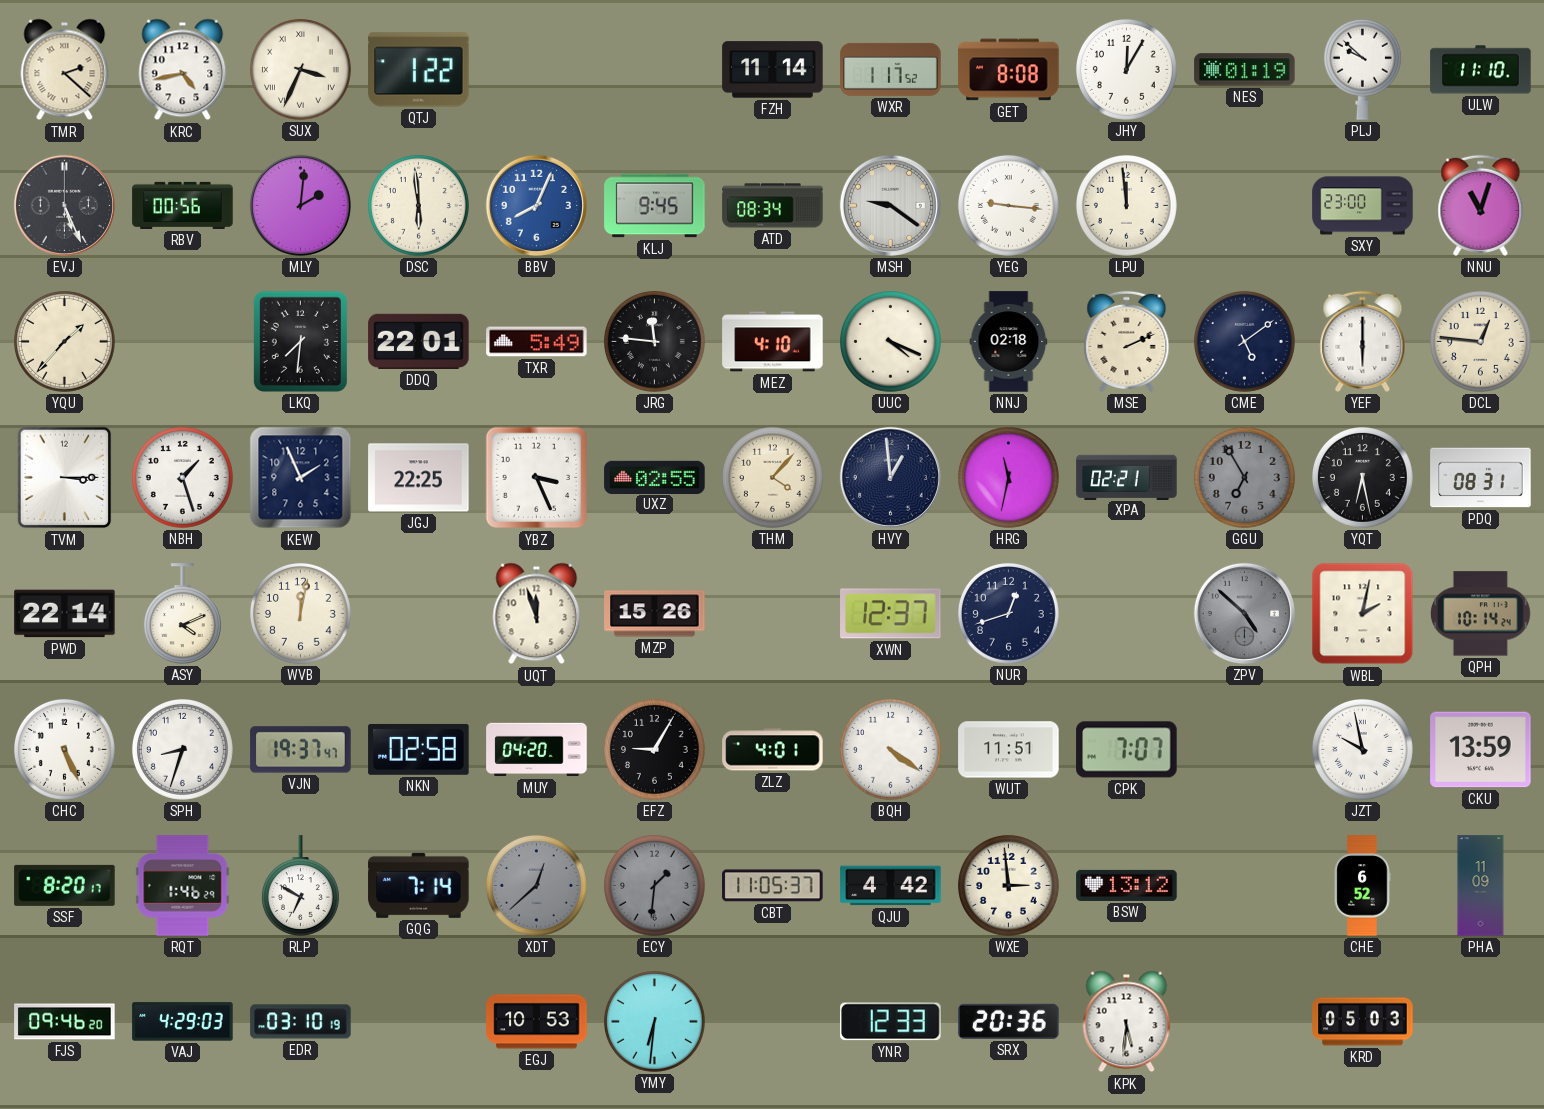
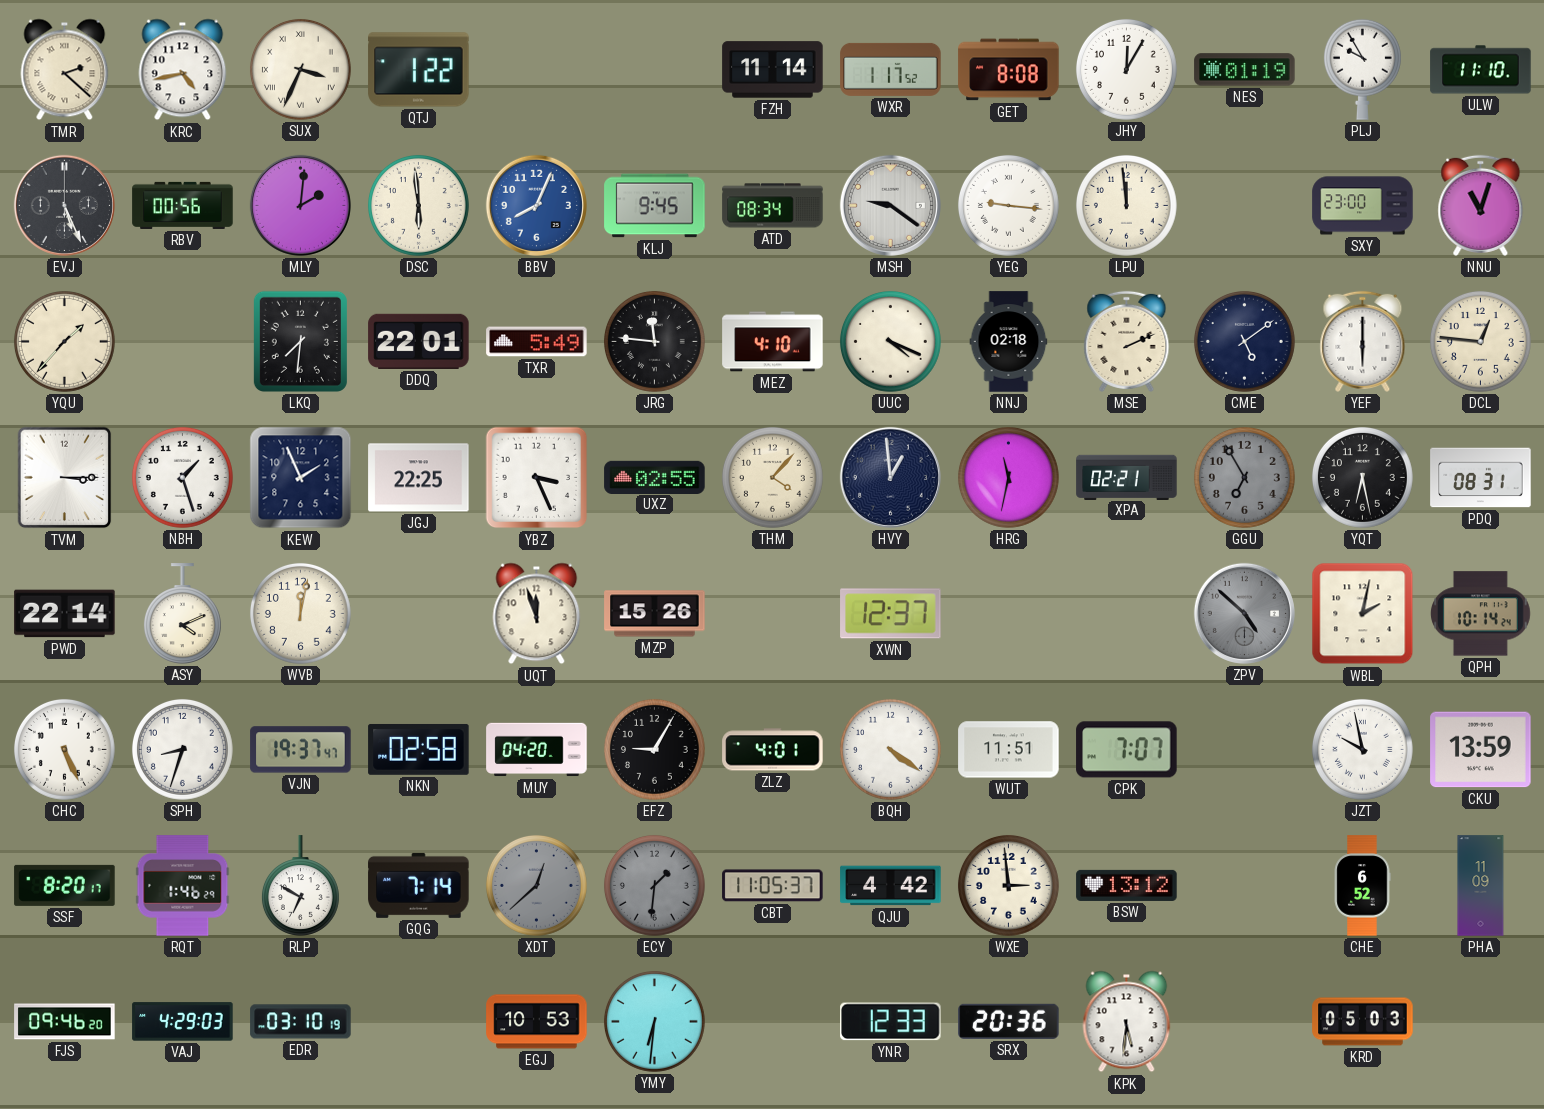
PLJ: 9:52 -> 9:55
NUR: 12:42 -> none
